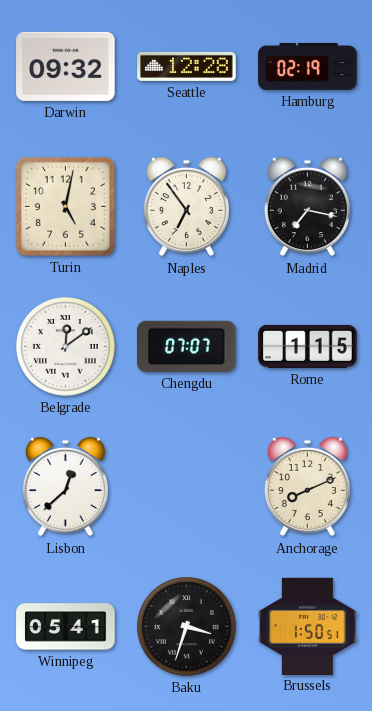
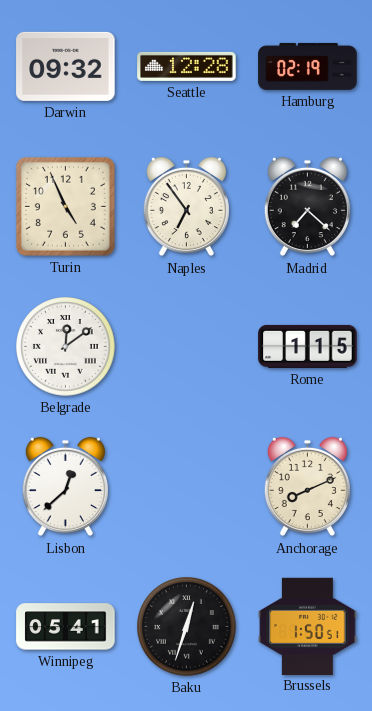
Turin: 5:02 -> 4:56
Madrid: 7:17 -> 7:22
Chengdu: 07:07 -> none
Baku: 3:33 -> 12:33
